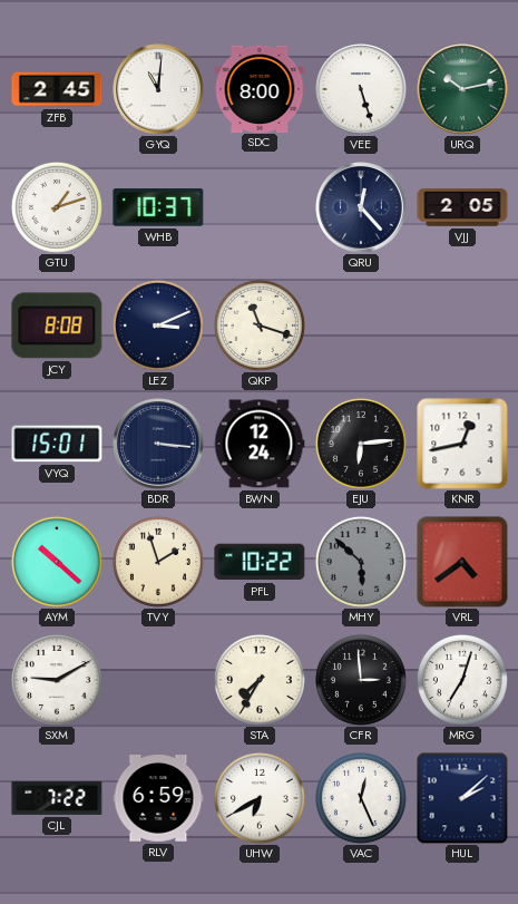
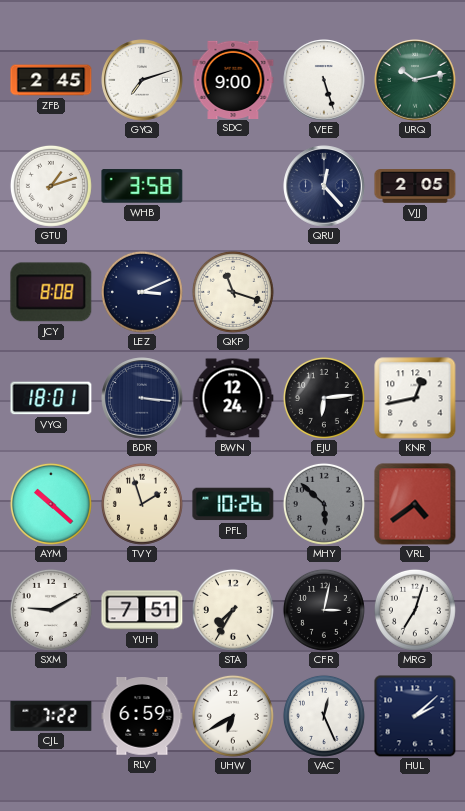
GYQ: 11:01 -> 7:12
SDC: 8:00 -> 9:00
WHB: 10:37 -> 3:58
VYQ: 15:01 -> 18:01
PFL: 10:22 -> 10:26
YUH: none -> 7:51
CFR: 2:59 -> 3:02
